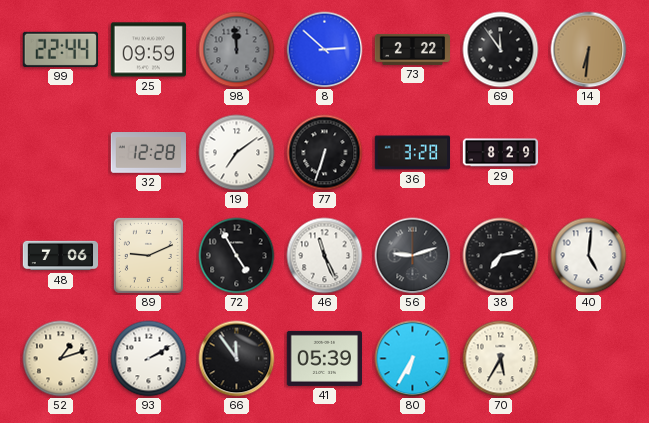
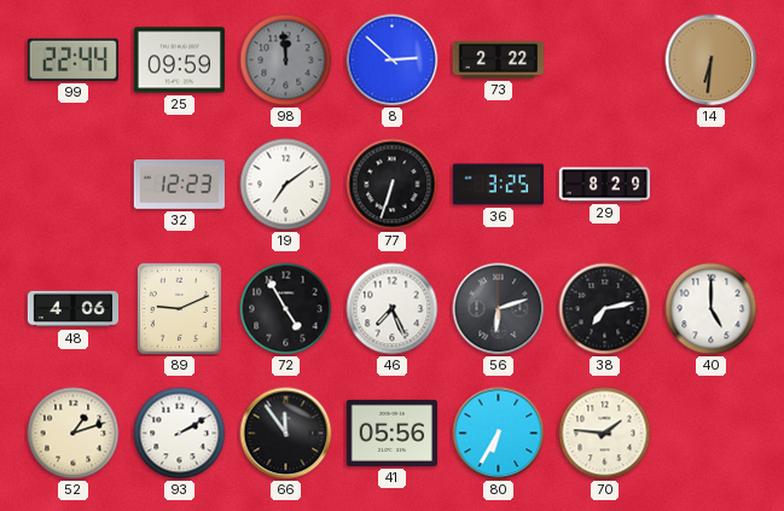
69: 11:54 -> none
32: 12:28 -> 12:23
36: 3:28 -> 3:25
48: 7:06 -> 4:06
46: 11:26 -> 7:26
56: 9:12 -> 6:12
40: 5:01 -> 5:00
41: 05:39 -> 05:56
70: 5:35 -> 1:46
